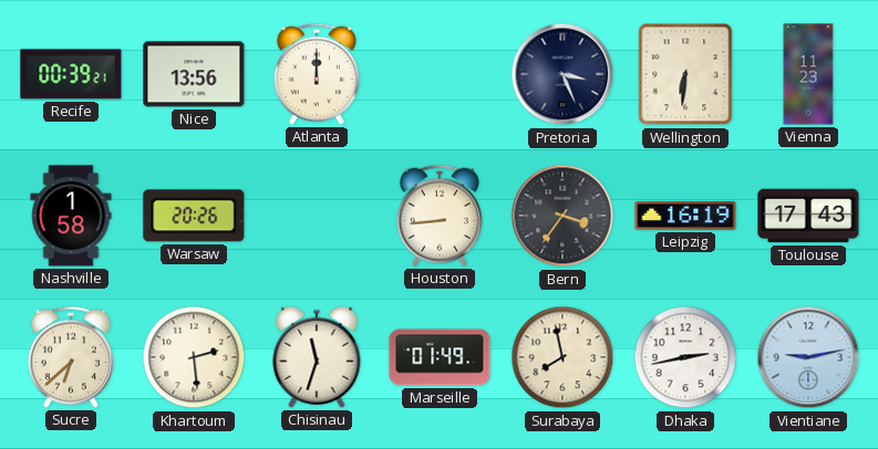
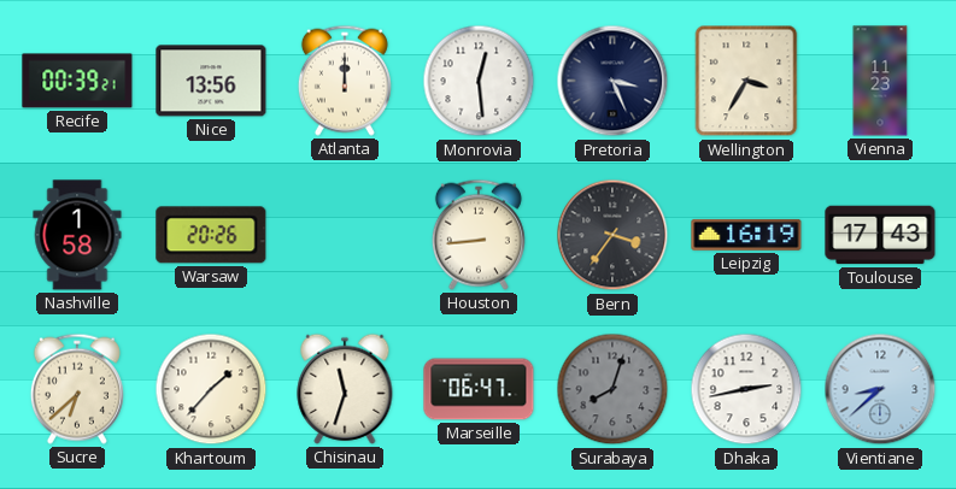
Monrovia: none -> 12:29
Wellington: 6:31 -> 3:35
Khartoum: 2:29 -> 1:37
Marseille: 01:49 -> 06:47
Surabaya: 7:58 -> 8:03
Surabaya dial: cream -> grey
Vientiane: 9:13 -> 8:38
